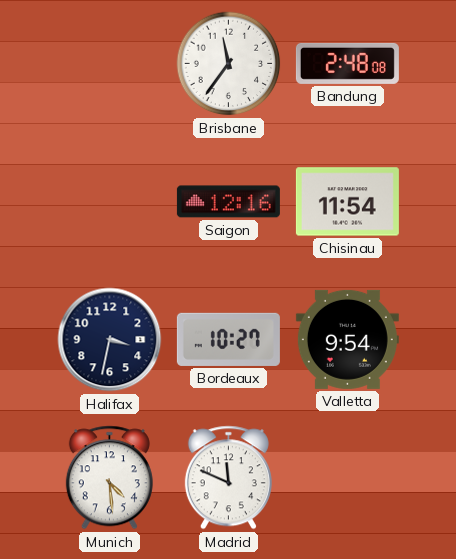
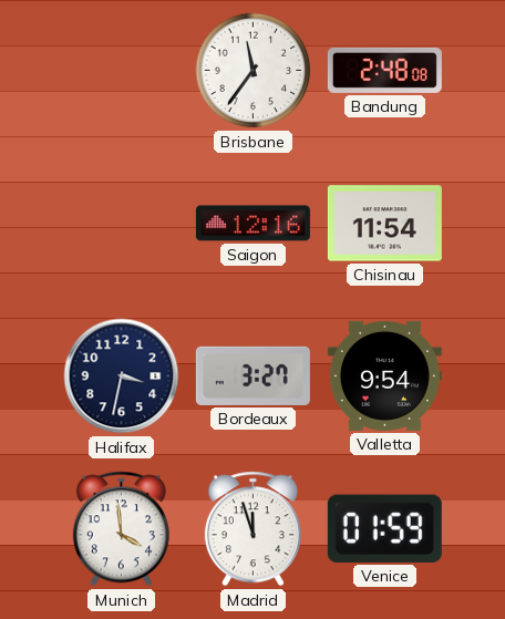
Bordeaux: 10:27 -> 3:27
Munich: 4:29 -> 3:59
Madrid: 11:49 -> 11:57
Venice: none -> 01:59
